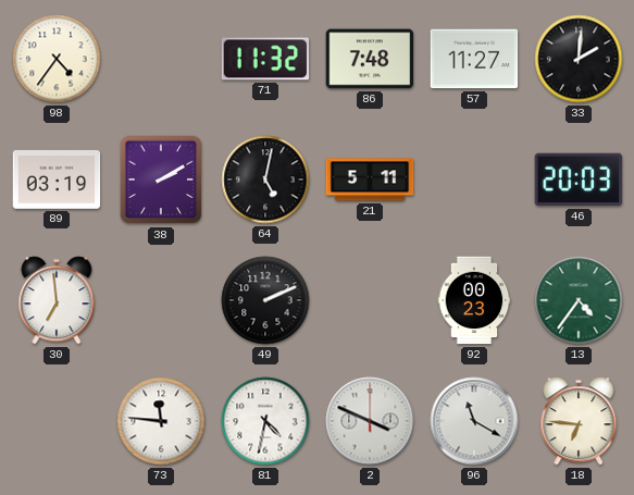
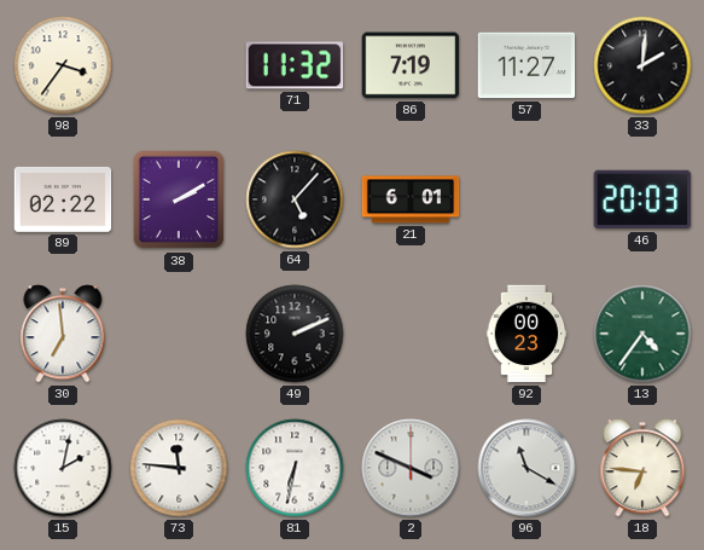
98: 4:36 -> 3:36
86: 7:48 -> 7:19
89: 03:19 -> 02:22
64: 5:02 -> 5:07
21: 5:11 -> 6:01
15: none -> 2:02
81: 4:32 -> 6:32
